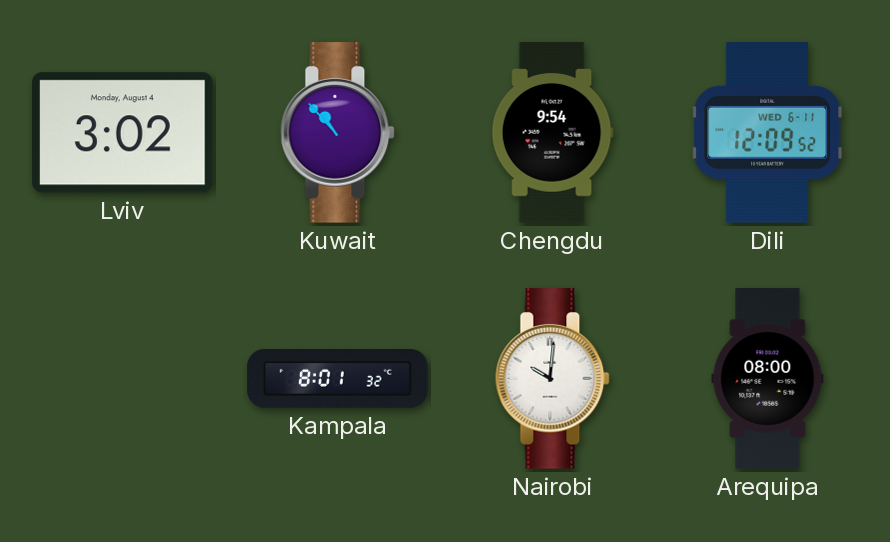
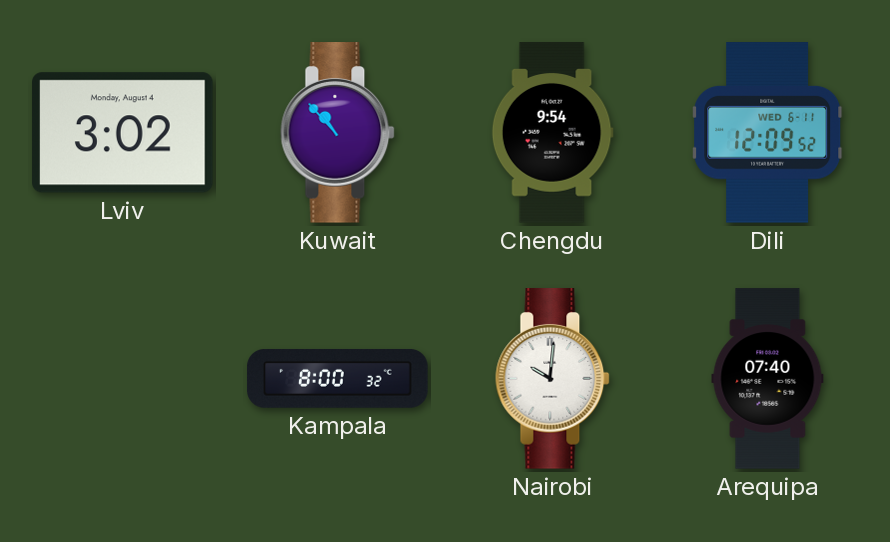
Kampala: 8:01 -> 8:00
Arequipa: 08:00 -> 07:40
